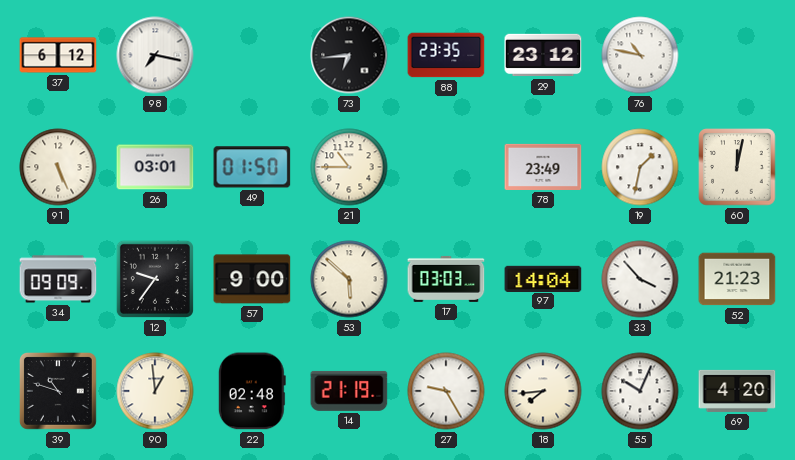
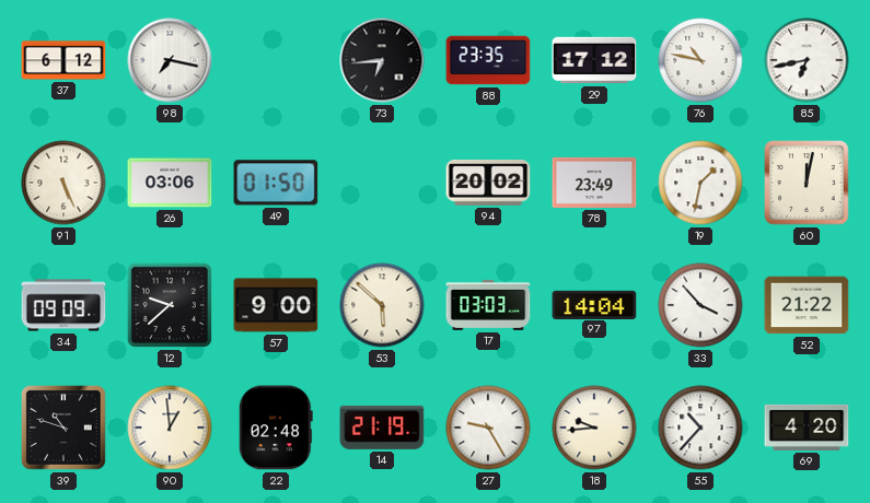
29: 23:12 -> 17:12
85: none -> 6:43
26: 03:01 -> 03:06
21: 10:45 -> none
94: none -> 20:02
12: 9:36 -> 9:38
52: 21:23 -> 21:22
18: 7:44 -> 9:44
55: 10:04 -> 10:37
